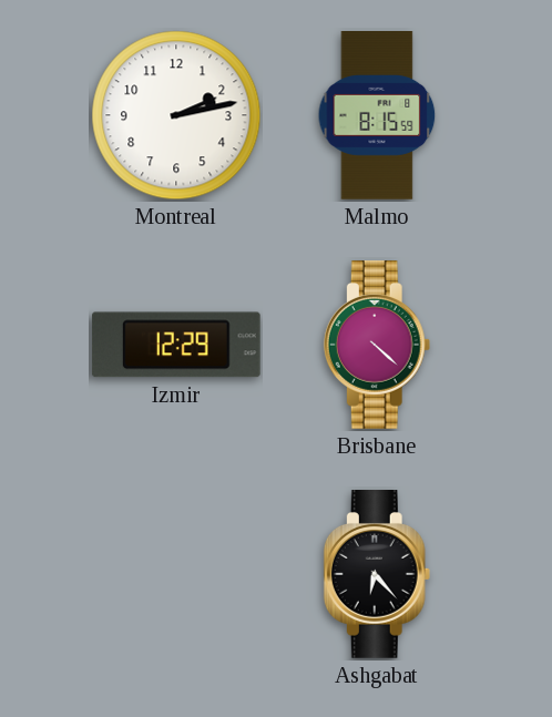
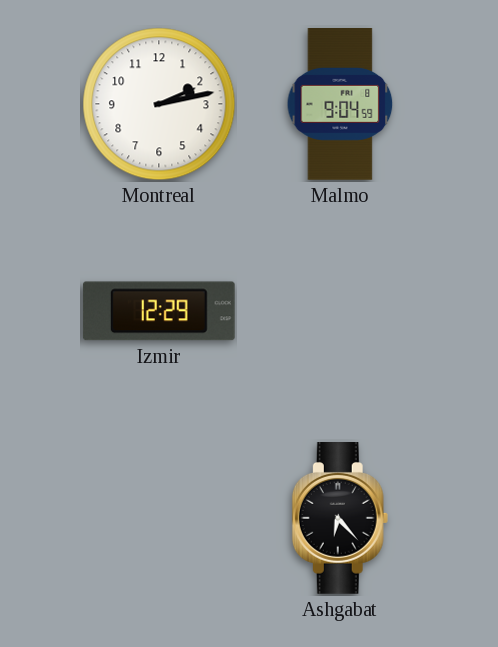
Malmo: 8:15 -> 9:04
Brisbane: 4:22 -> none
